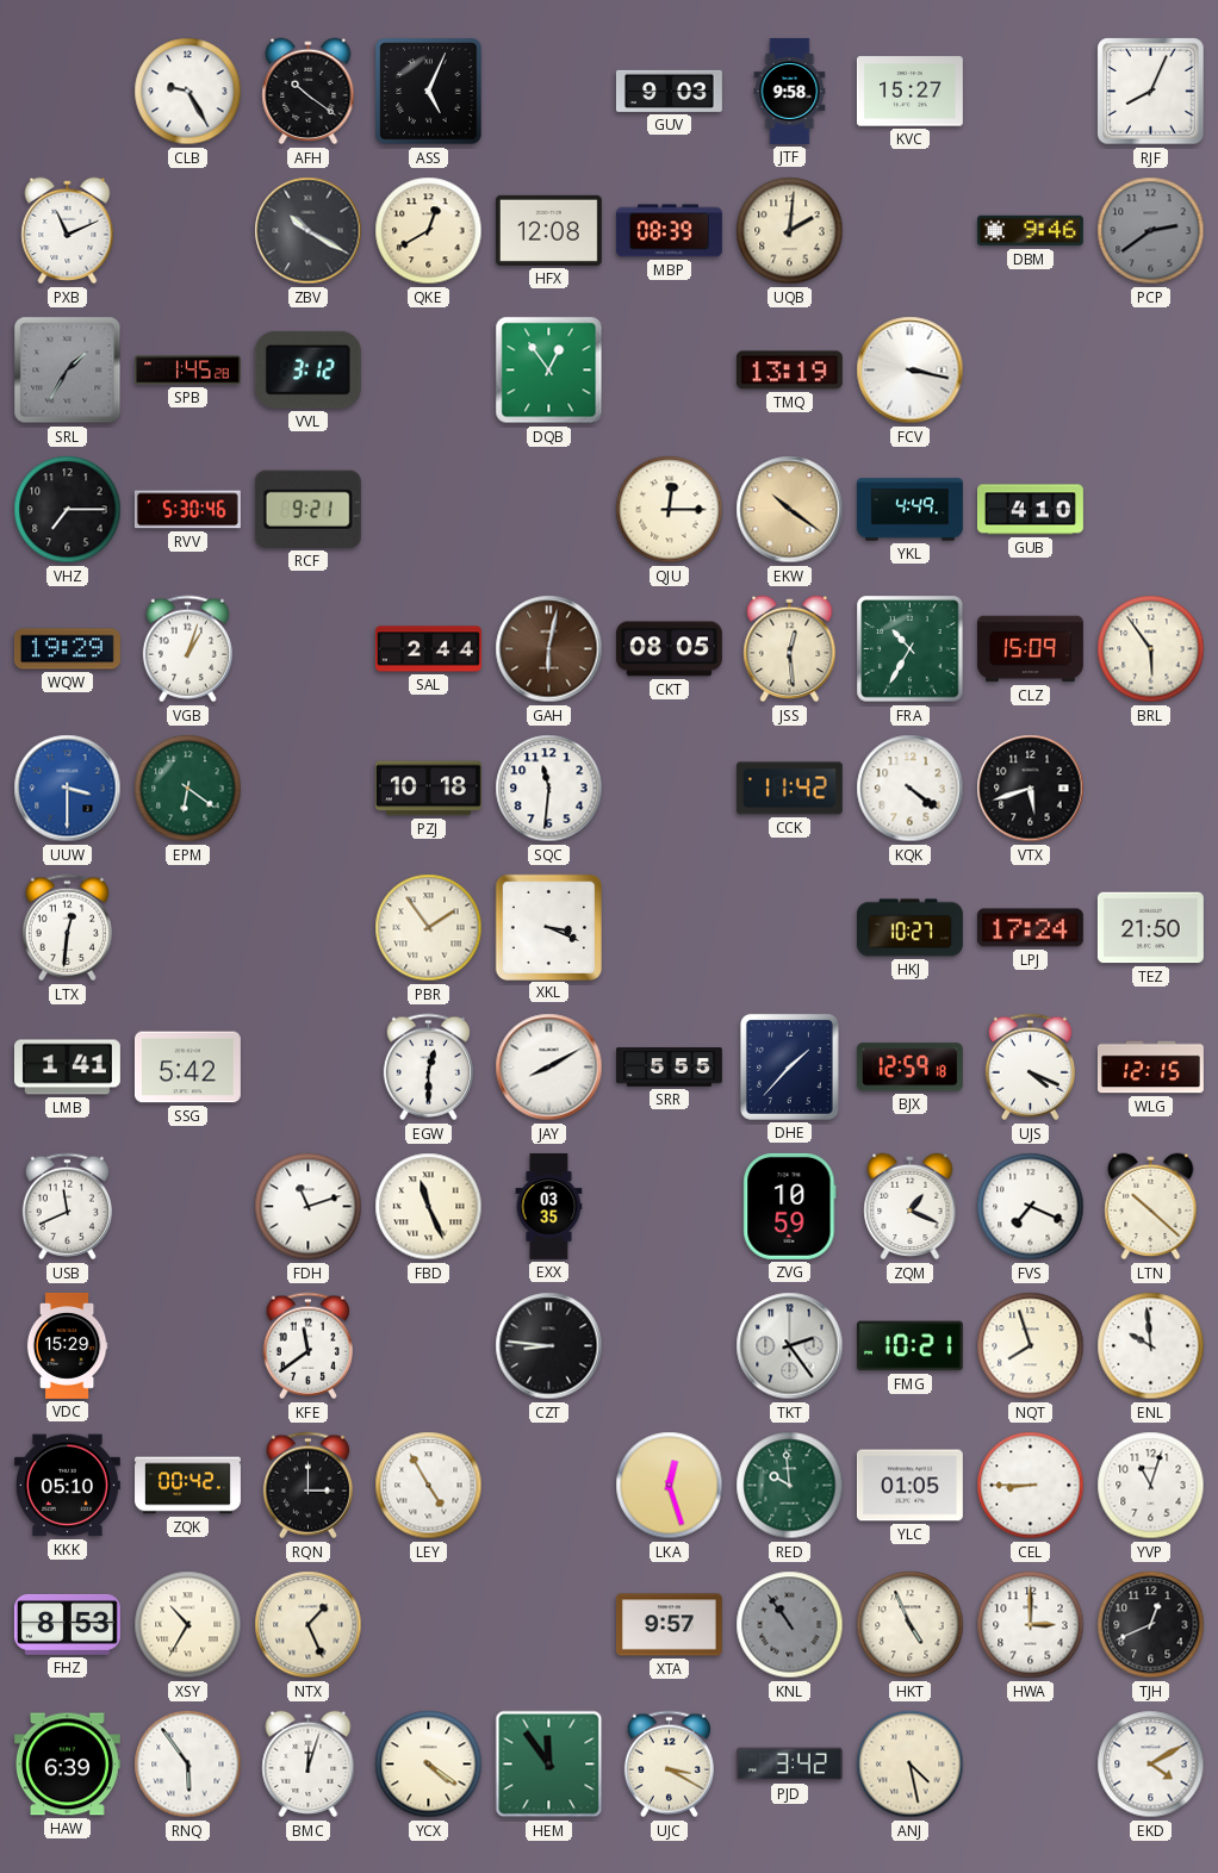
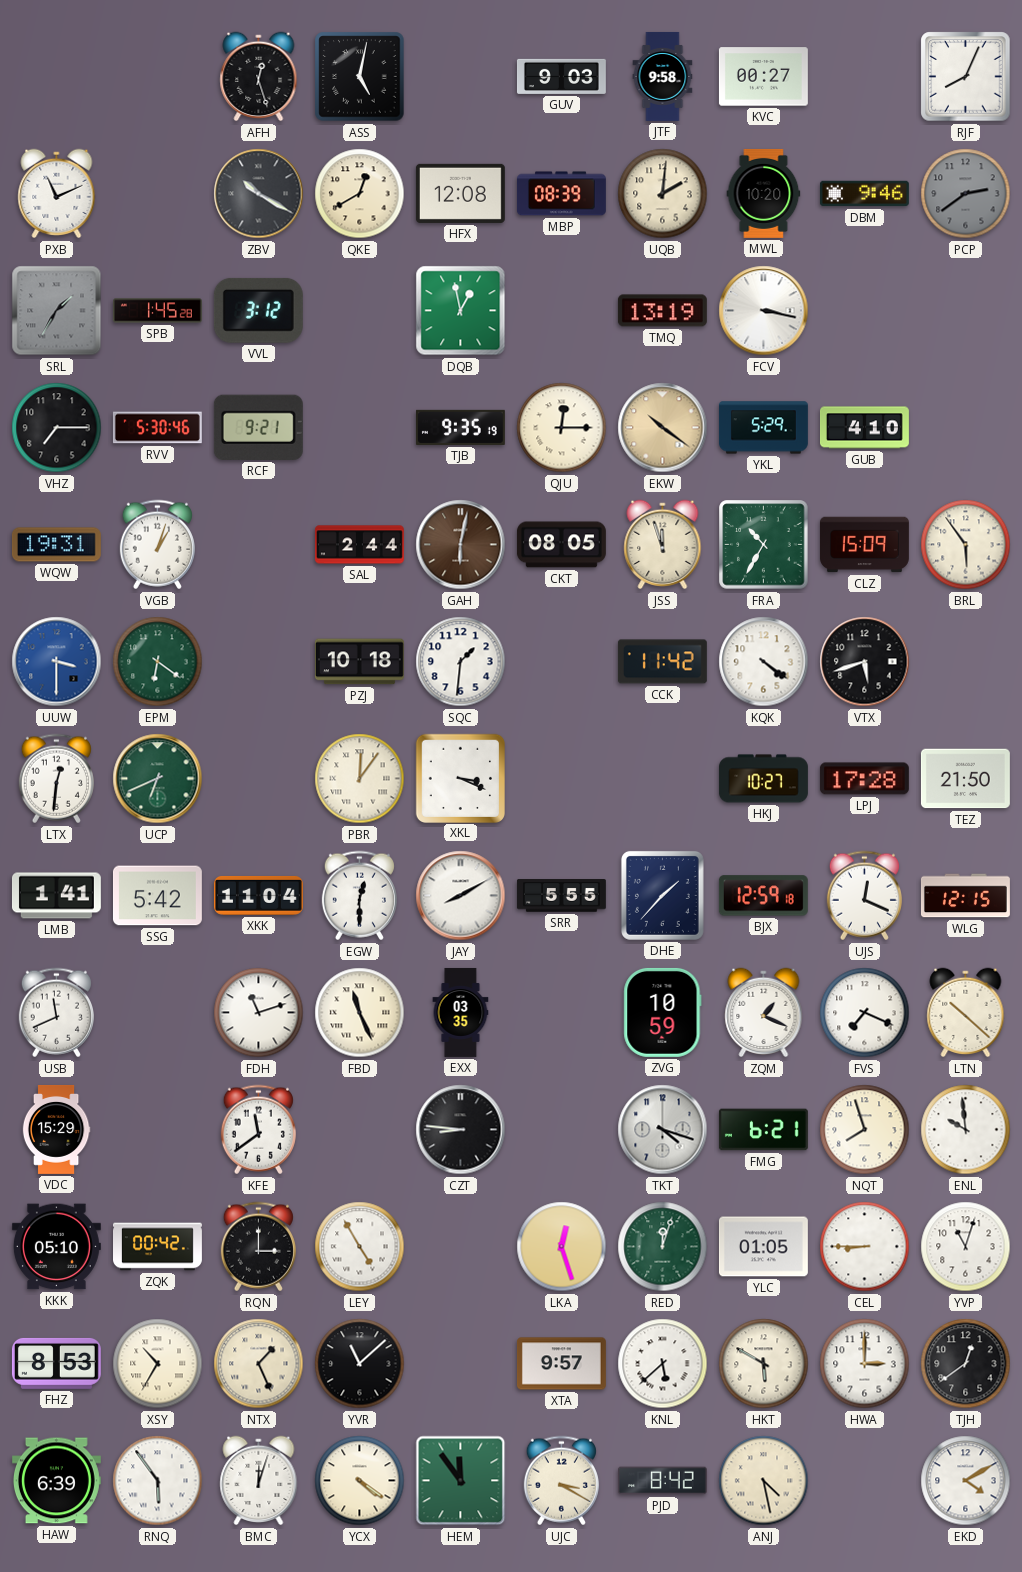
CLB: 9:25 -> none
AFH: 10:21 -> 12:27
ASS: 5:04 -> 5:02
KVC: 15:27 -> 00:27
MWL: none -> 10:20
DQB: 12:54 -> 12:58
TJB: none -> 9:35
YKL: 4:49 -> 5:29
WQW: 19:29 -> 19:31
JSS: 12:29 -> 11:57
SQC: 11:31 -> 1:31
UCP: none -> 6:41
PBR: 1:54 -> 12:06
LPJ: 17:24 -> 17:28
XKK: none -> 11:04
UJS: 4:19 -> 12:19
TKT: 2:24 -> 4:18
FMG: 10:21 -> 6:21
RED: 9:59 -> 12:03
YVR: none -> 11:08
KNL: 10:54 -> 5:38
KNL dial: grey -> white
HKT: 4:56 -> 5:50
TJH: 12:41 -> 12:39
PJD: 3:42 -> 8:42
